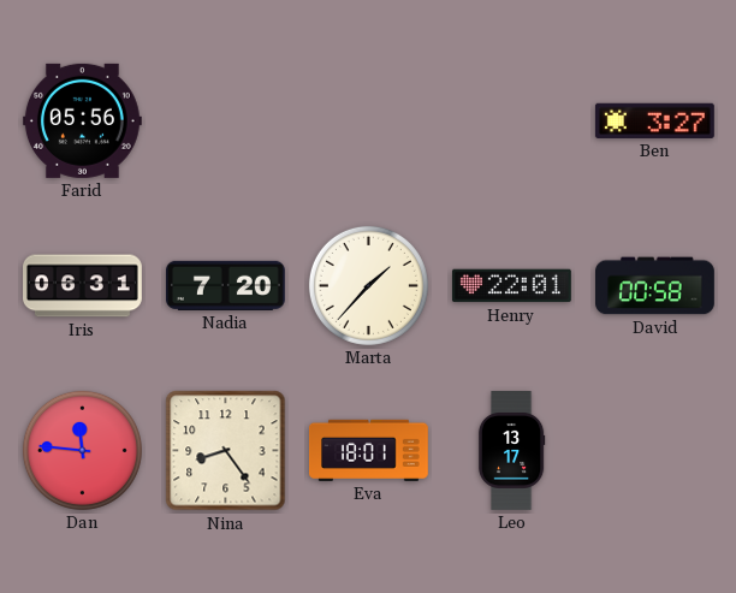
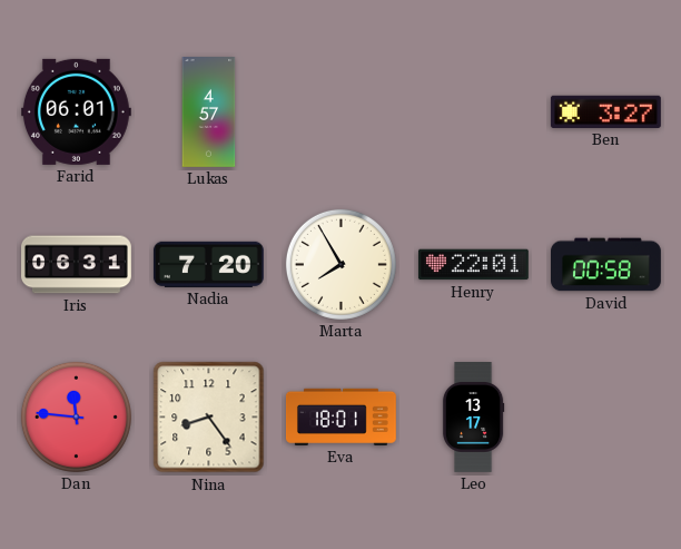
Farid: 05:56 -> 06:01
Lukas: none -> 4:57
Marta: 1:37 -> 7:55
